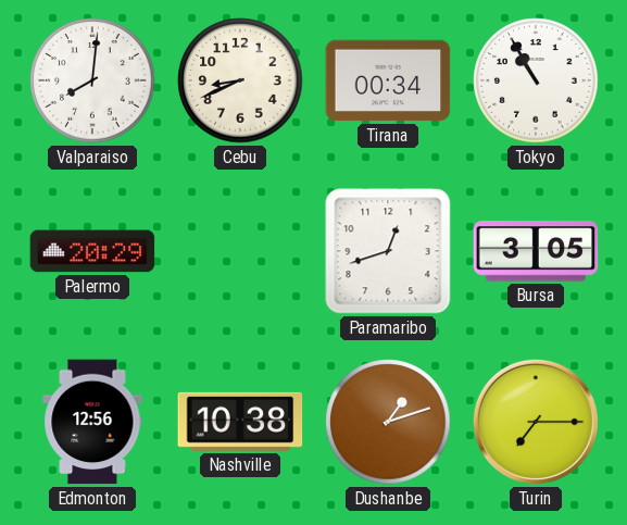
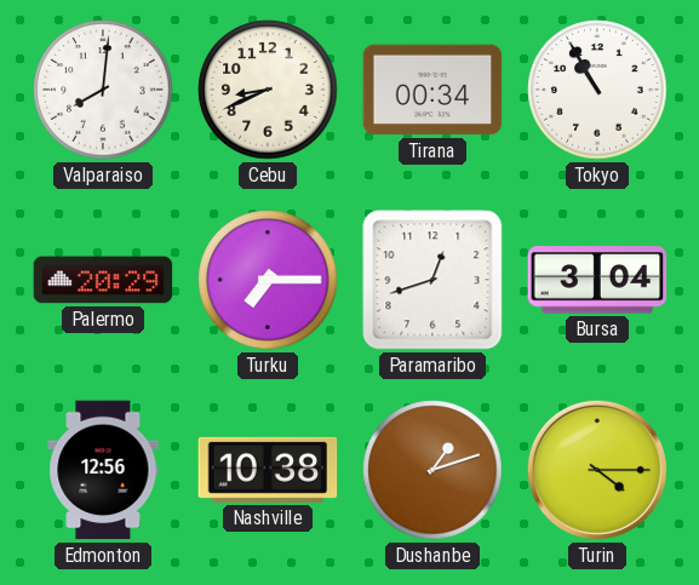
Turku: none -> 7:15
Bursa: 3:05 -> 3:04
Turin: 7:15 -> 4:15
